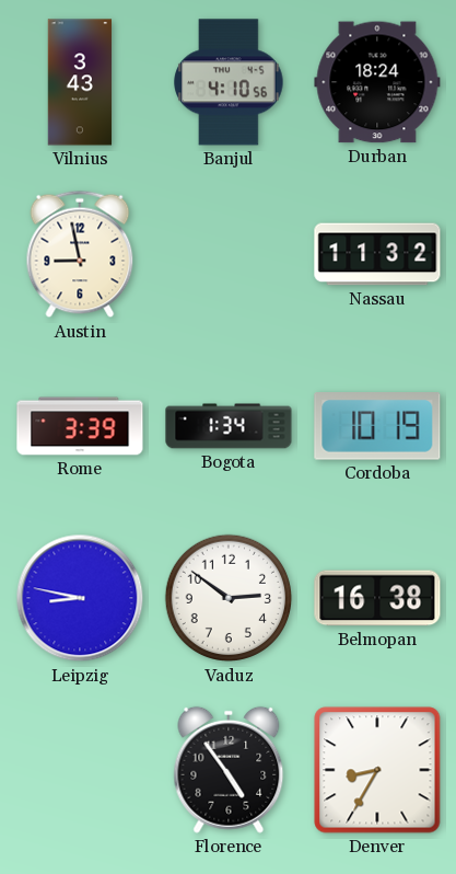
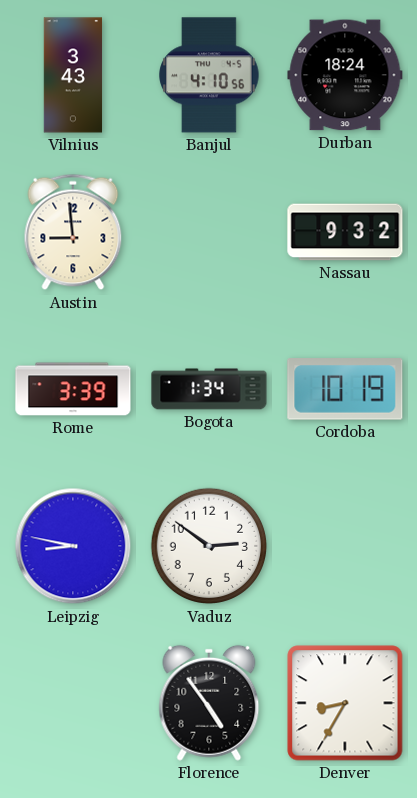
Austin: 8:58 -> 8:59
Nassau: 11:32 -> 9:32
Belmopan: 16:38 -> none
